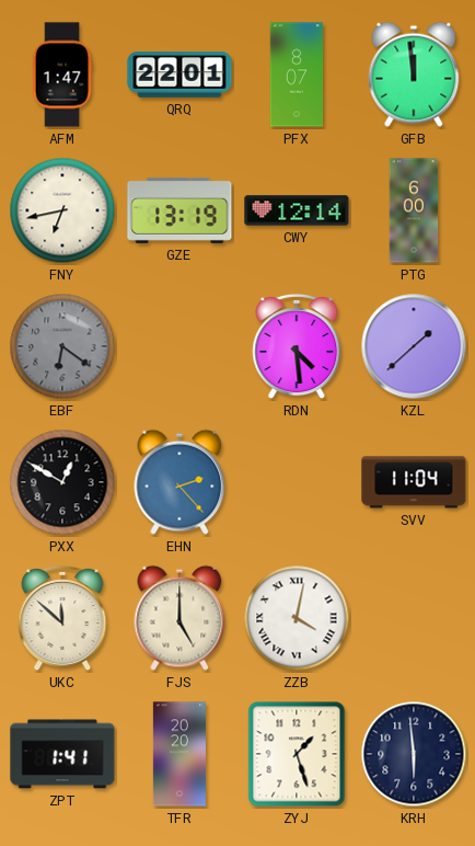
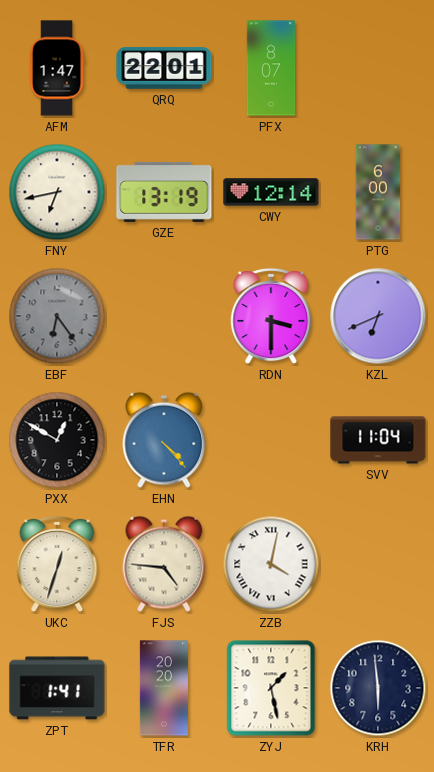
GFB: 11:59 -> none
EBF: 6:21 -> 6:24
RDN: 4:29 -> 3:30
KZL: 1:38 -> 6:41
EHN: 2:23 -> 4:23
UKC: 11:52 -> 12:33
FJS: 5:00 -> 4:46
ZYJ: 1:27 -> 1:28
